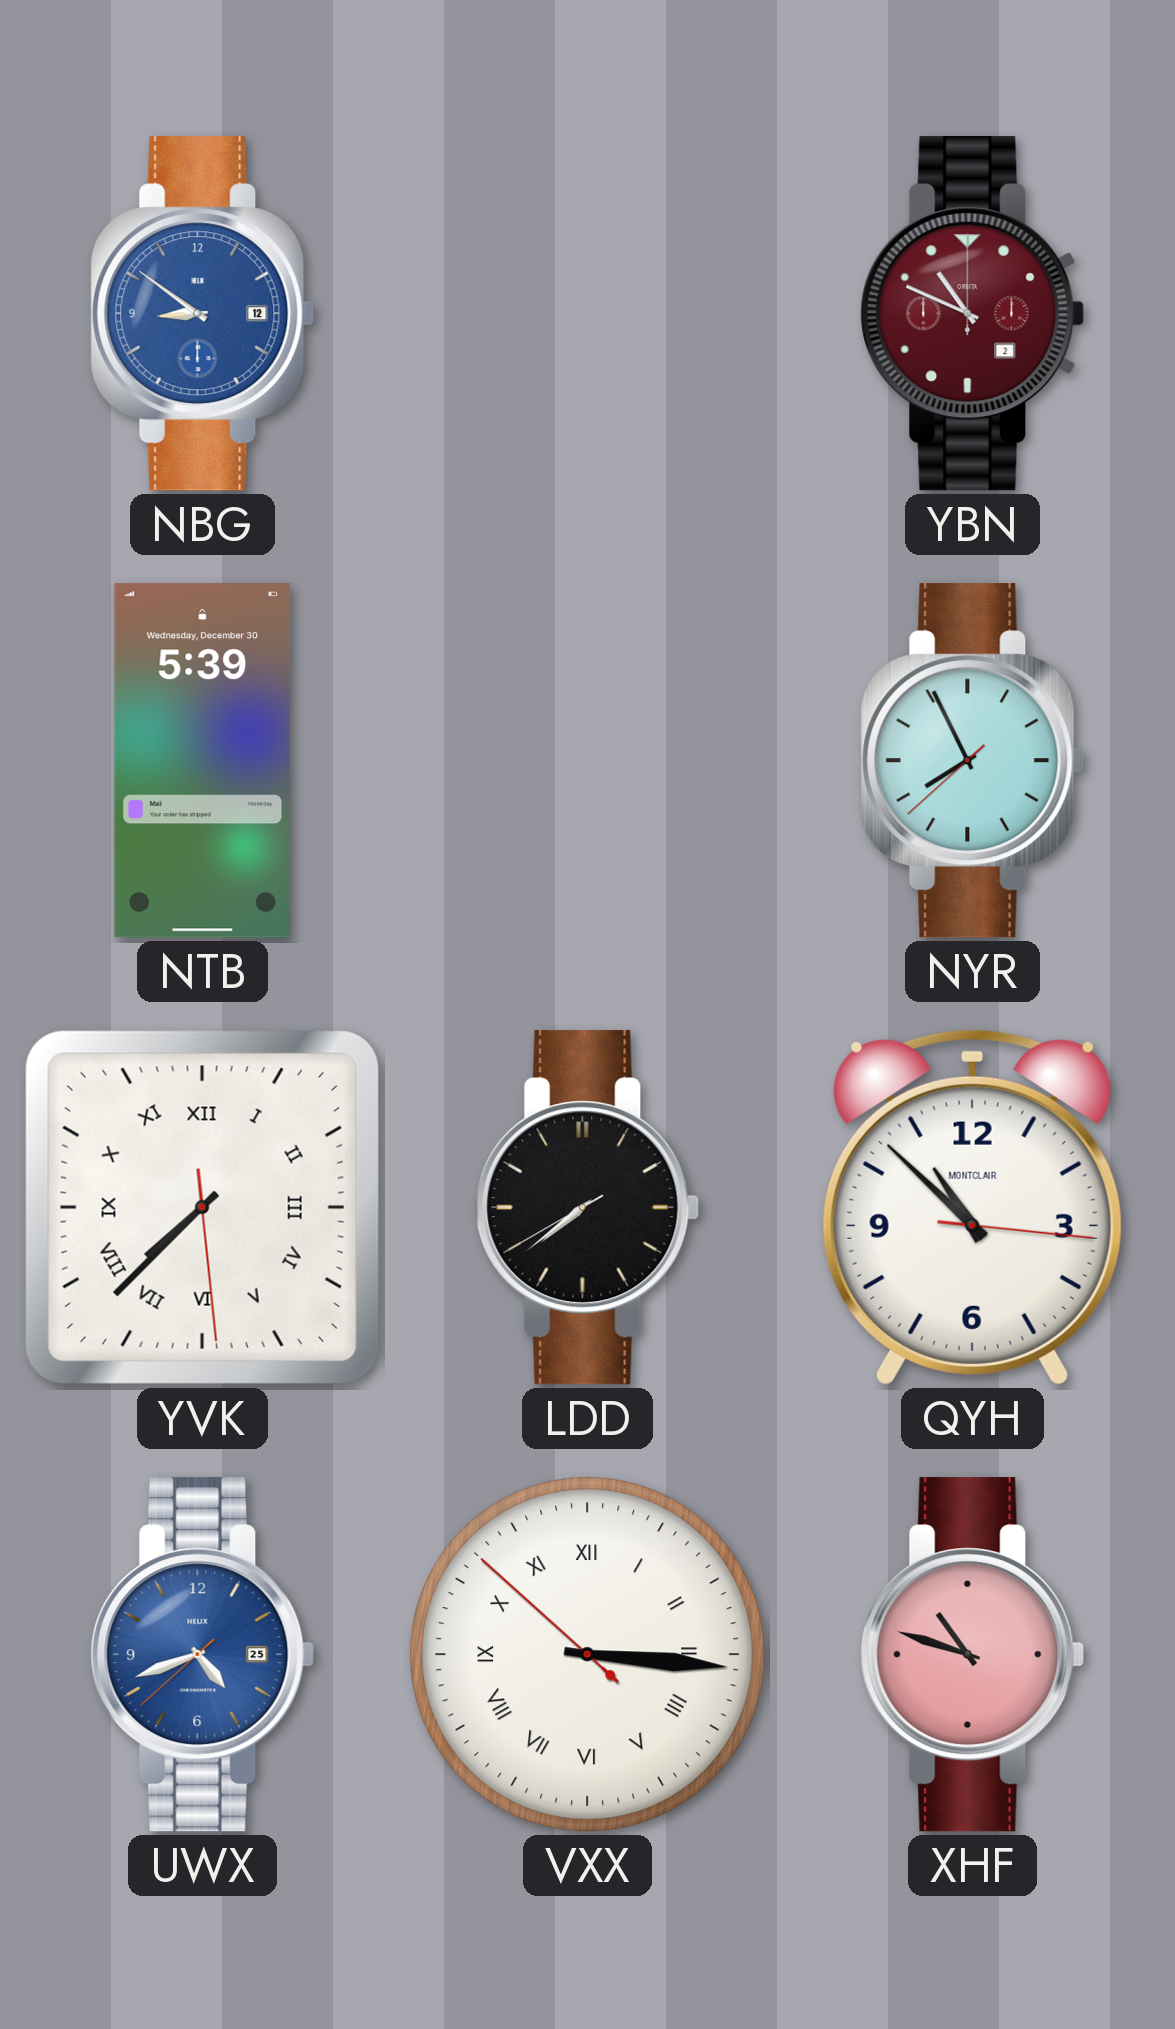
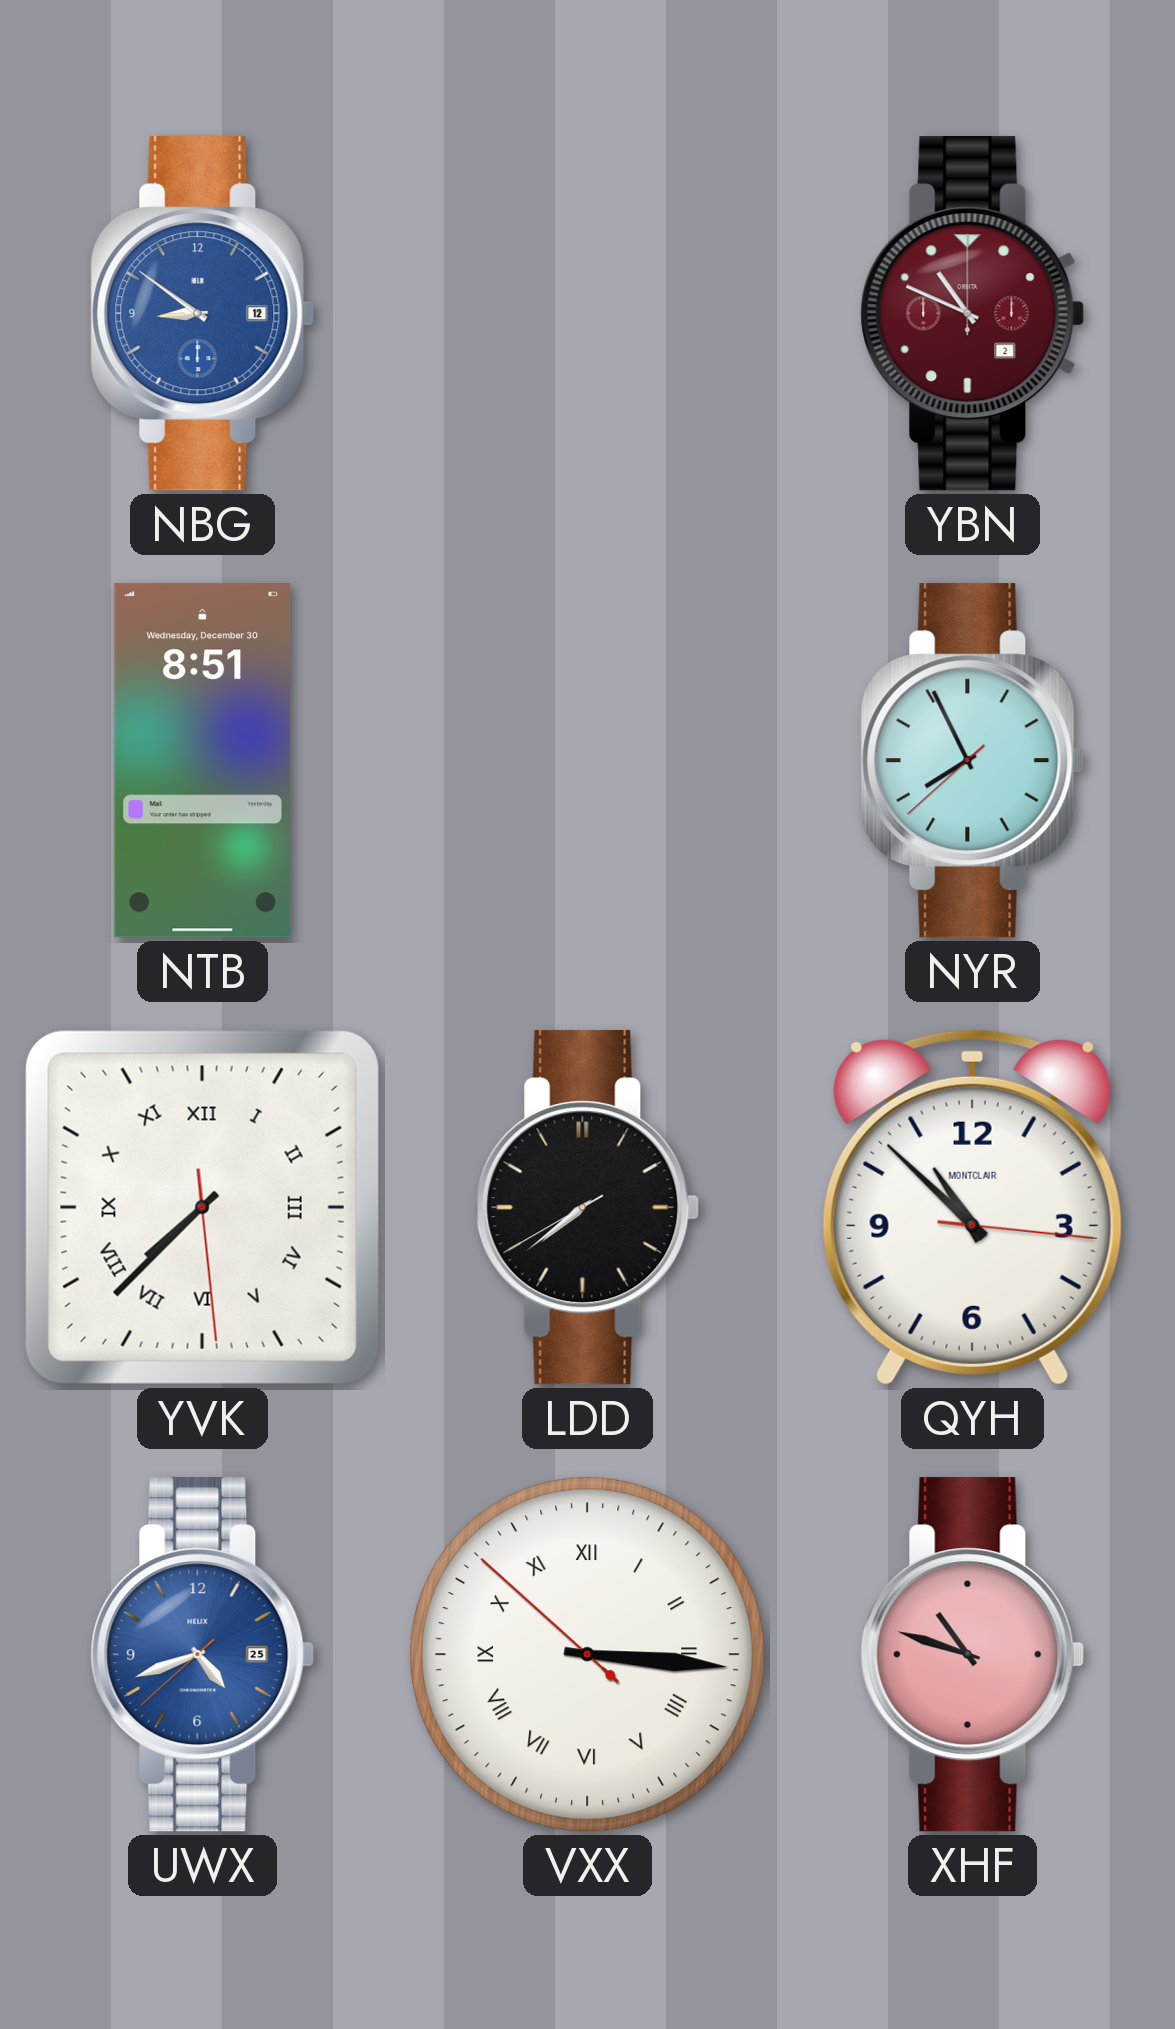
NTB: 5:39 -> 8:51
